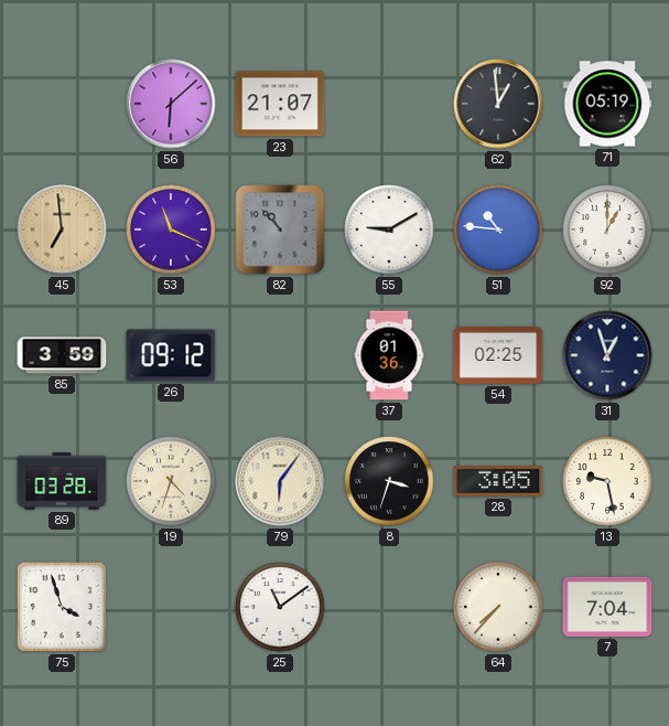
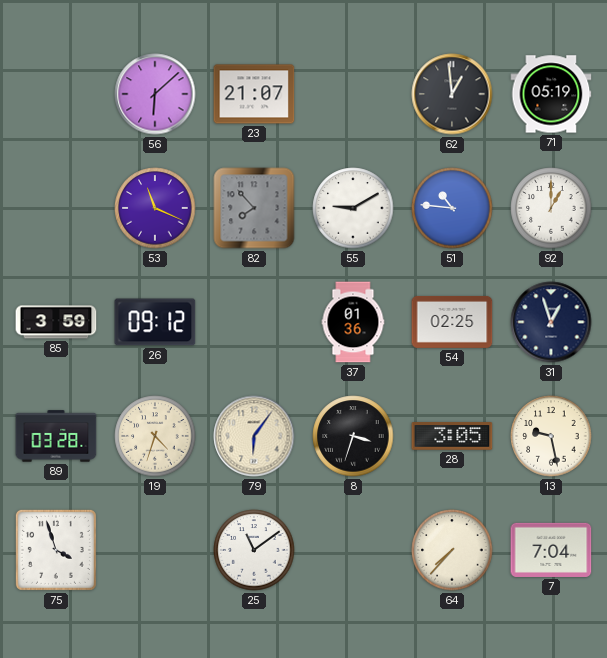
45: 6:59 -> none
82: 10:53 -> 7:53
